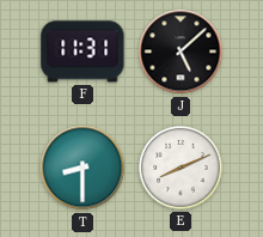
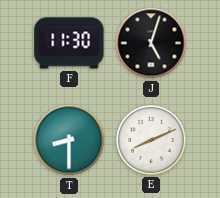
F: 11:31 -> 11:30
J: 5:08 -> 5:03
